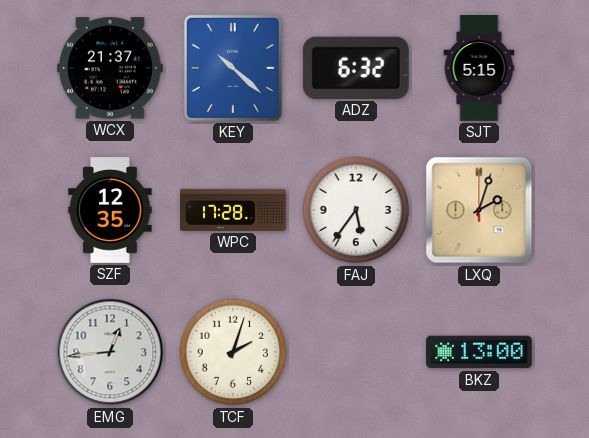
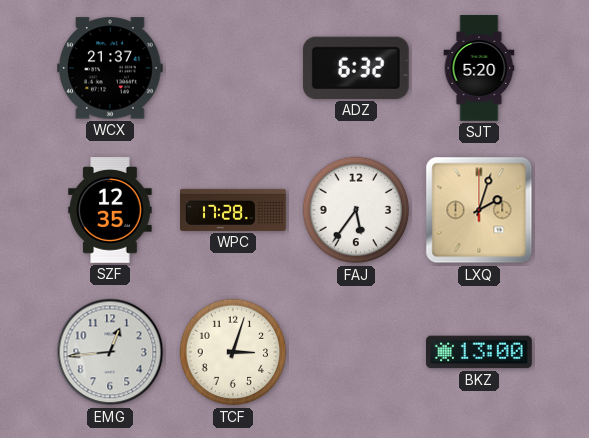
KEY: 10:22 -> none
SJT: 5:15 -> 5:20
TCF: 2:03 -> 3:03
